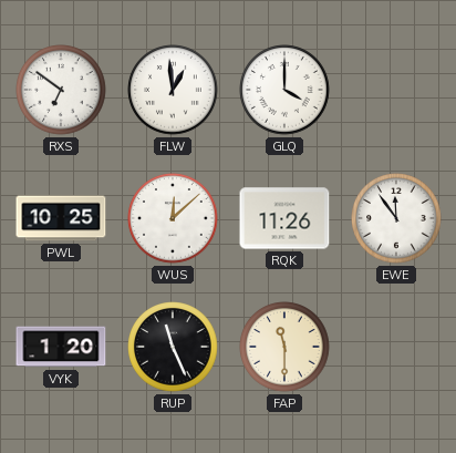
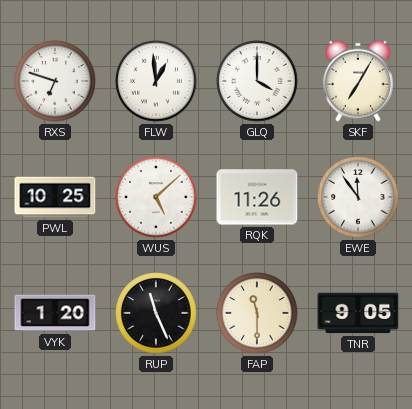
RXS: 6:51 -> 6:48
SKF: none -> 7:05
WUS: 12:08 -> 5:08
TNR: none -> 9:05
